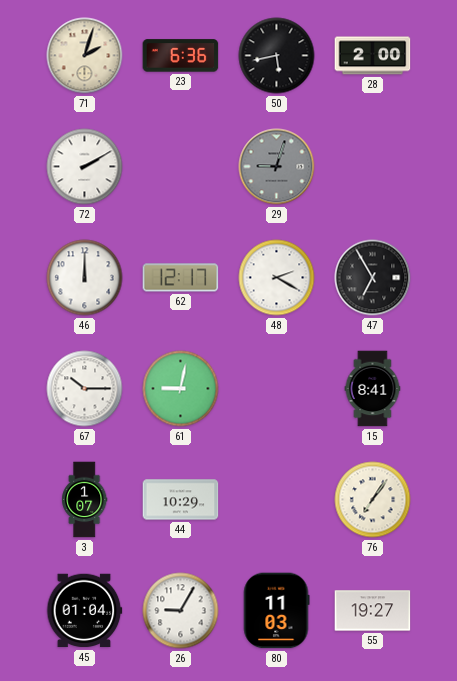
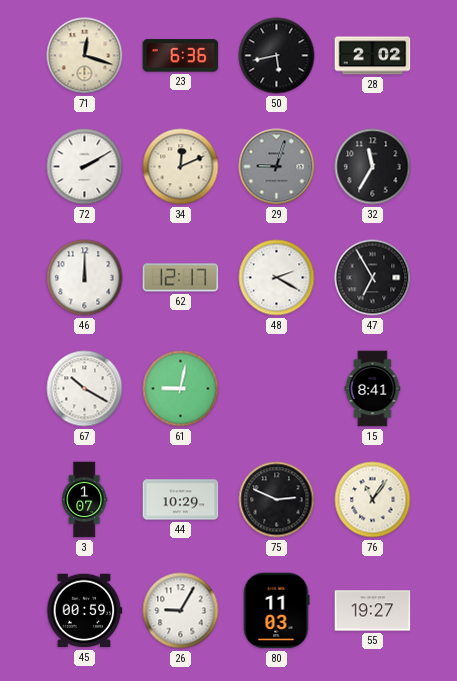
71: 2:03 -> 12:18
28: 2:00 -> 2:02
34: none -> 12:11
32: none -> 11:35
67: 10:15 -> 10:20
75: none -> 2:49
76: 7:06 -> 11:06
45: 01:04 -> 00:59
